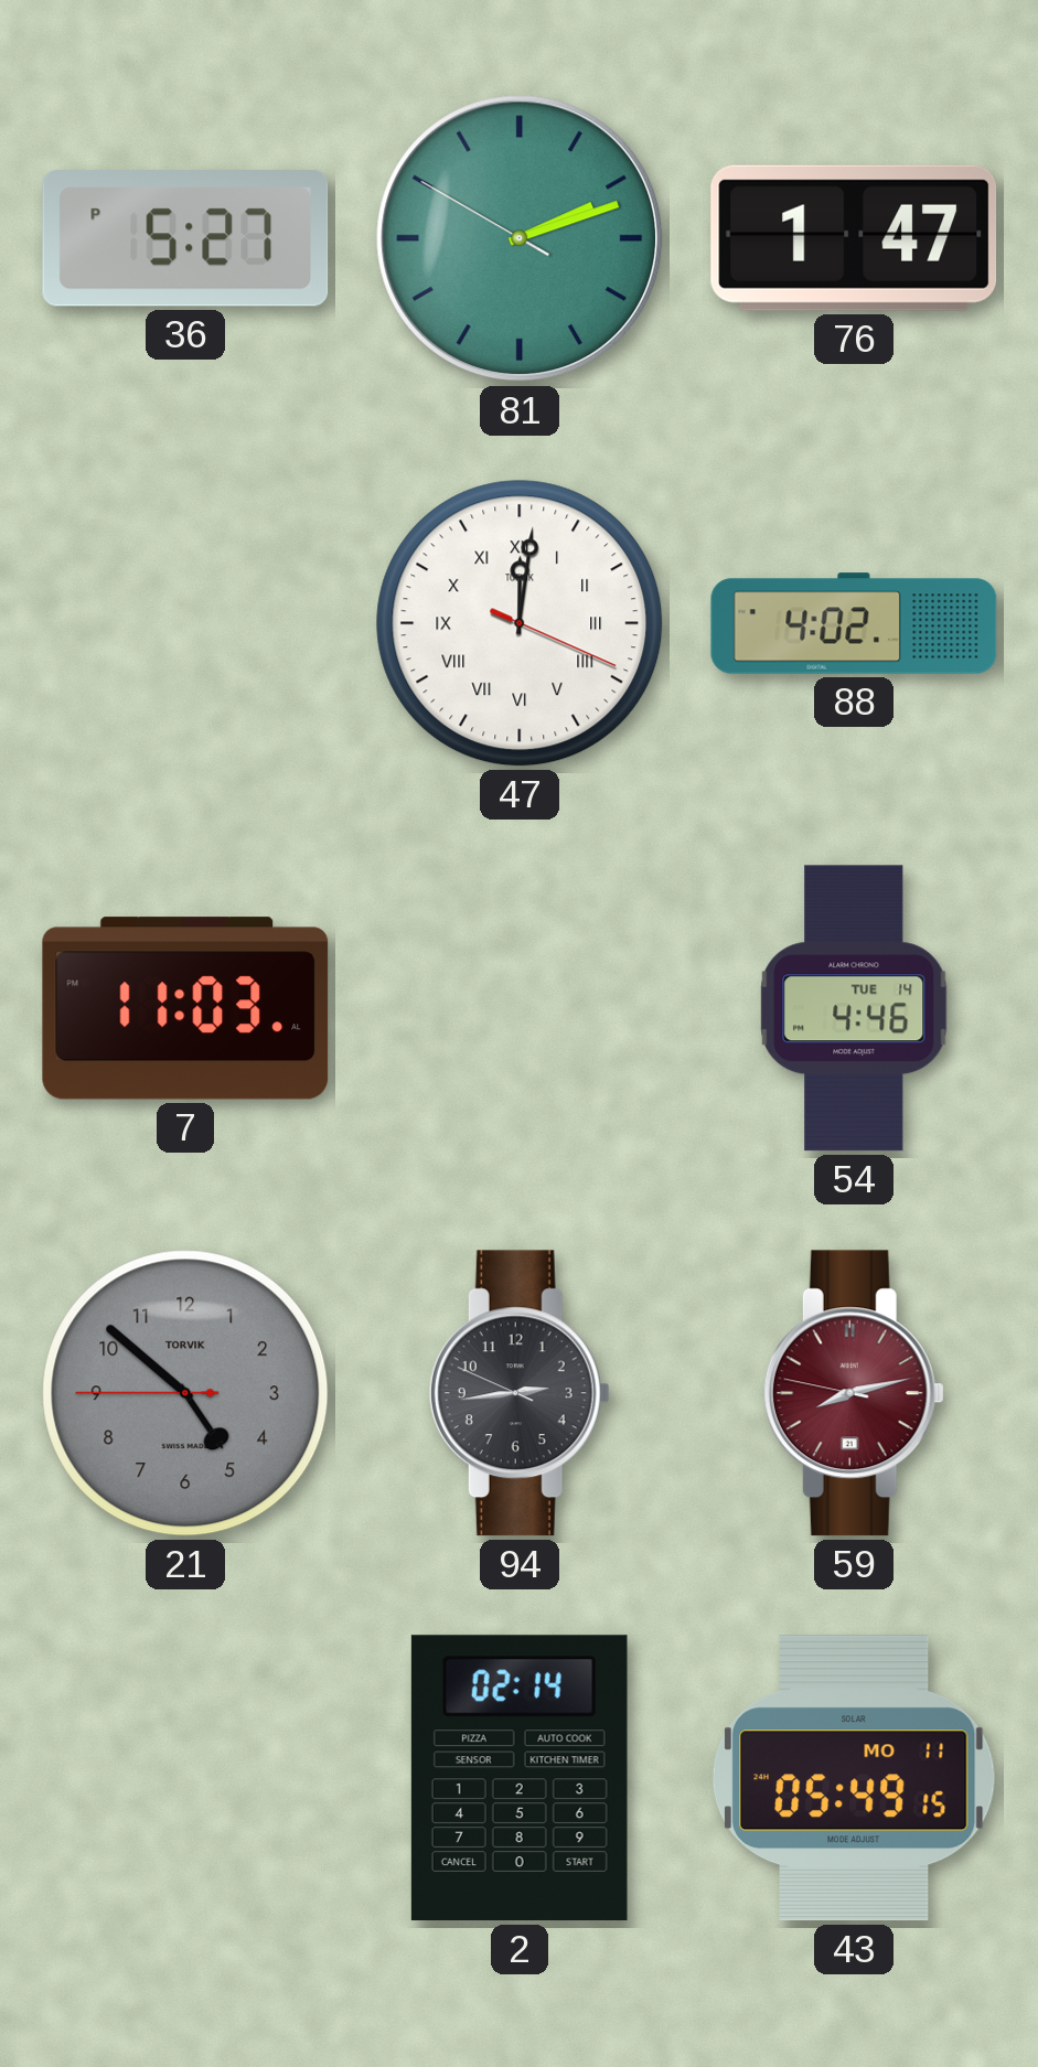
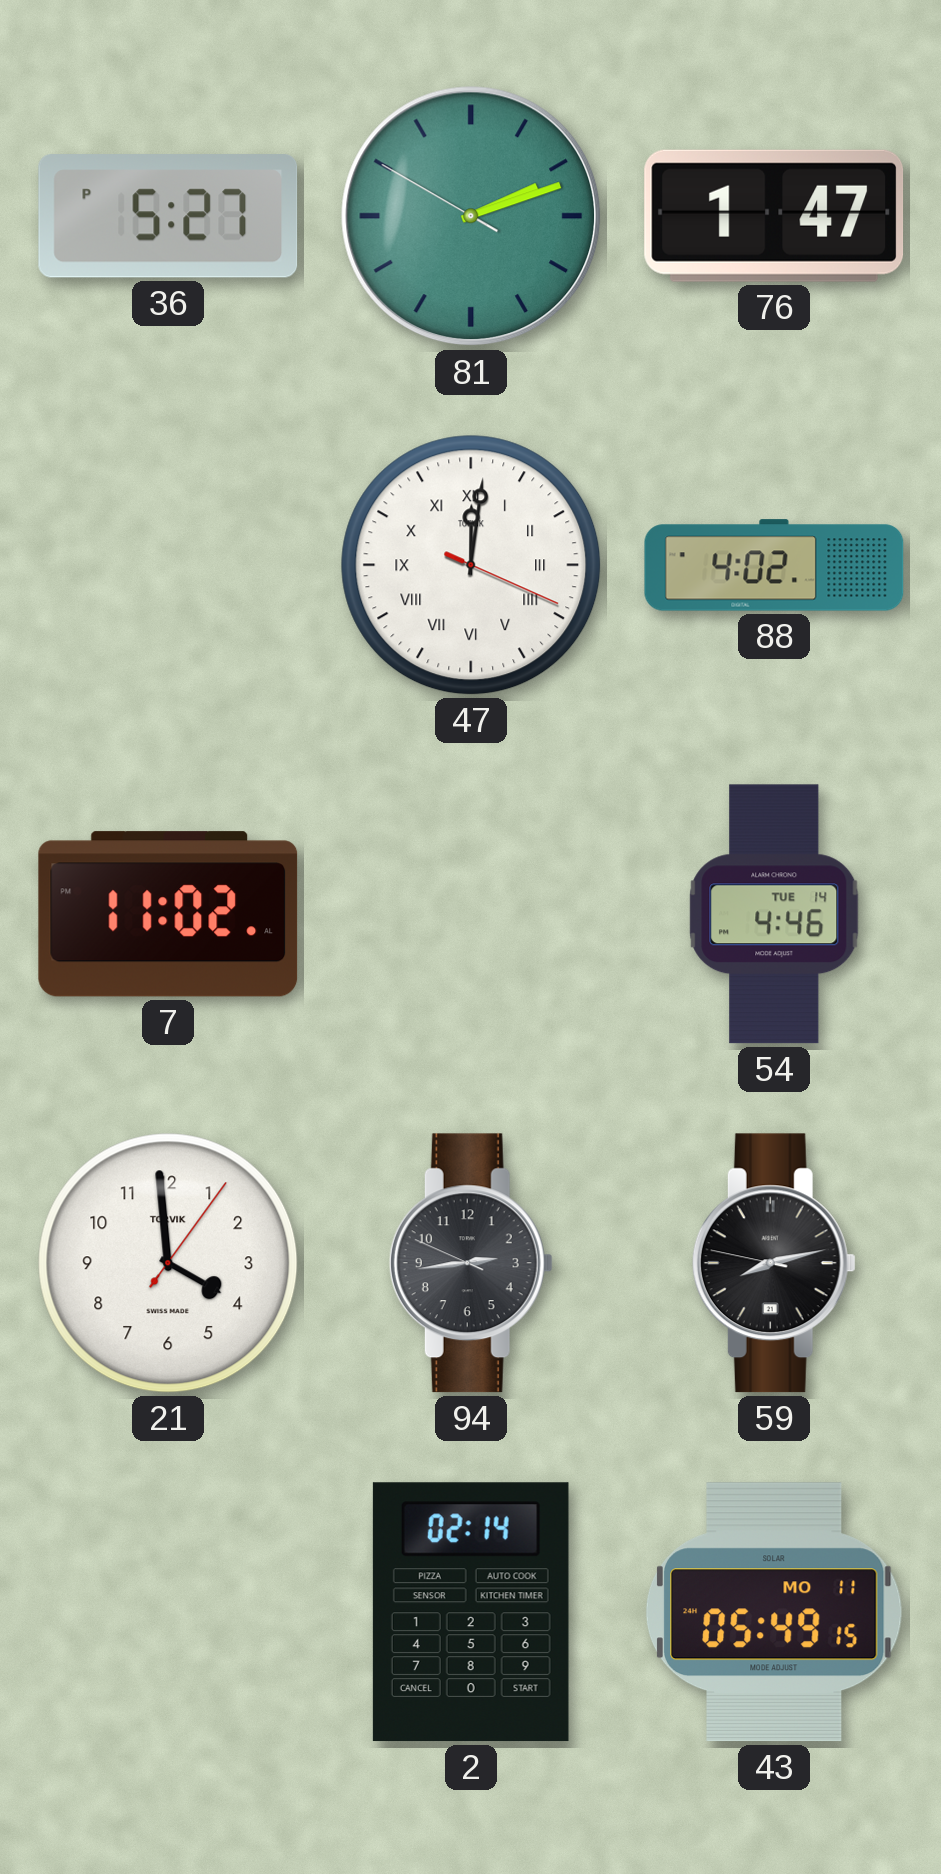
7: 11:03 -> 11:02
21: 4:51 -> 3:59
21 dial: grey -> white
59 dial: burgundy -> black
